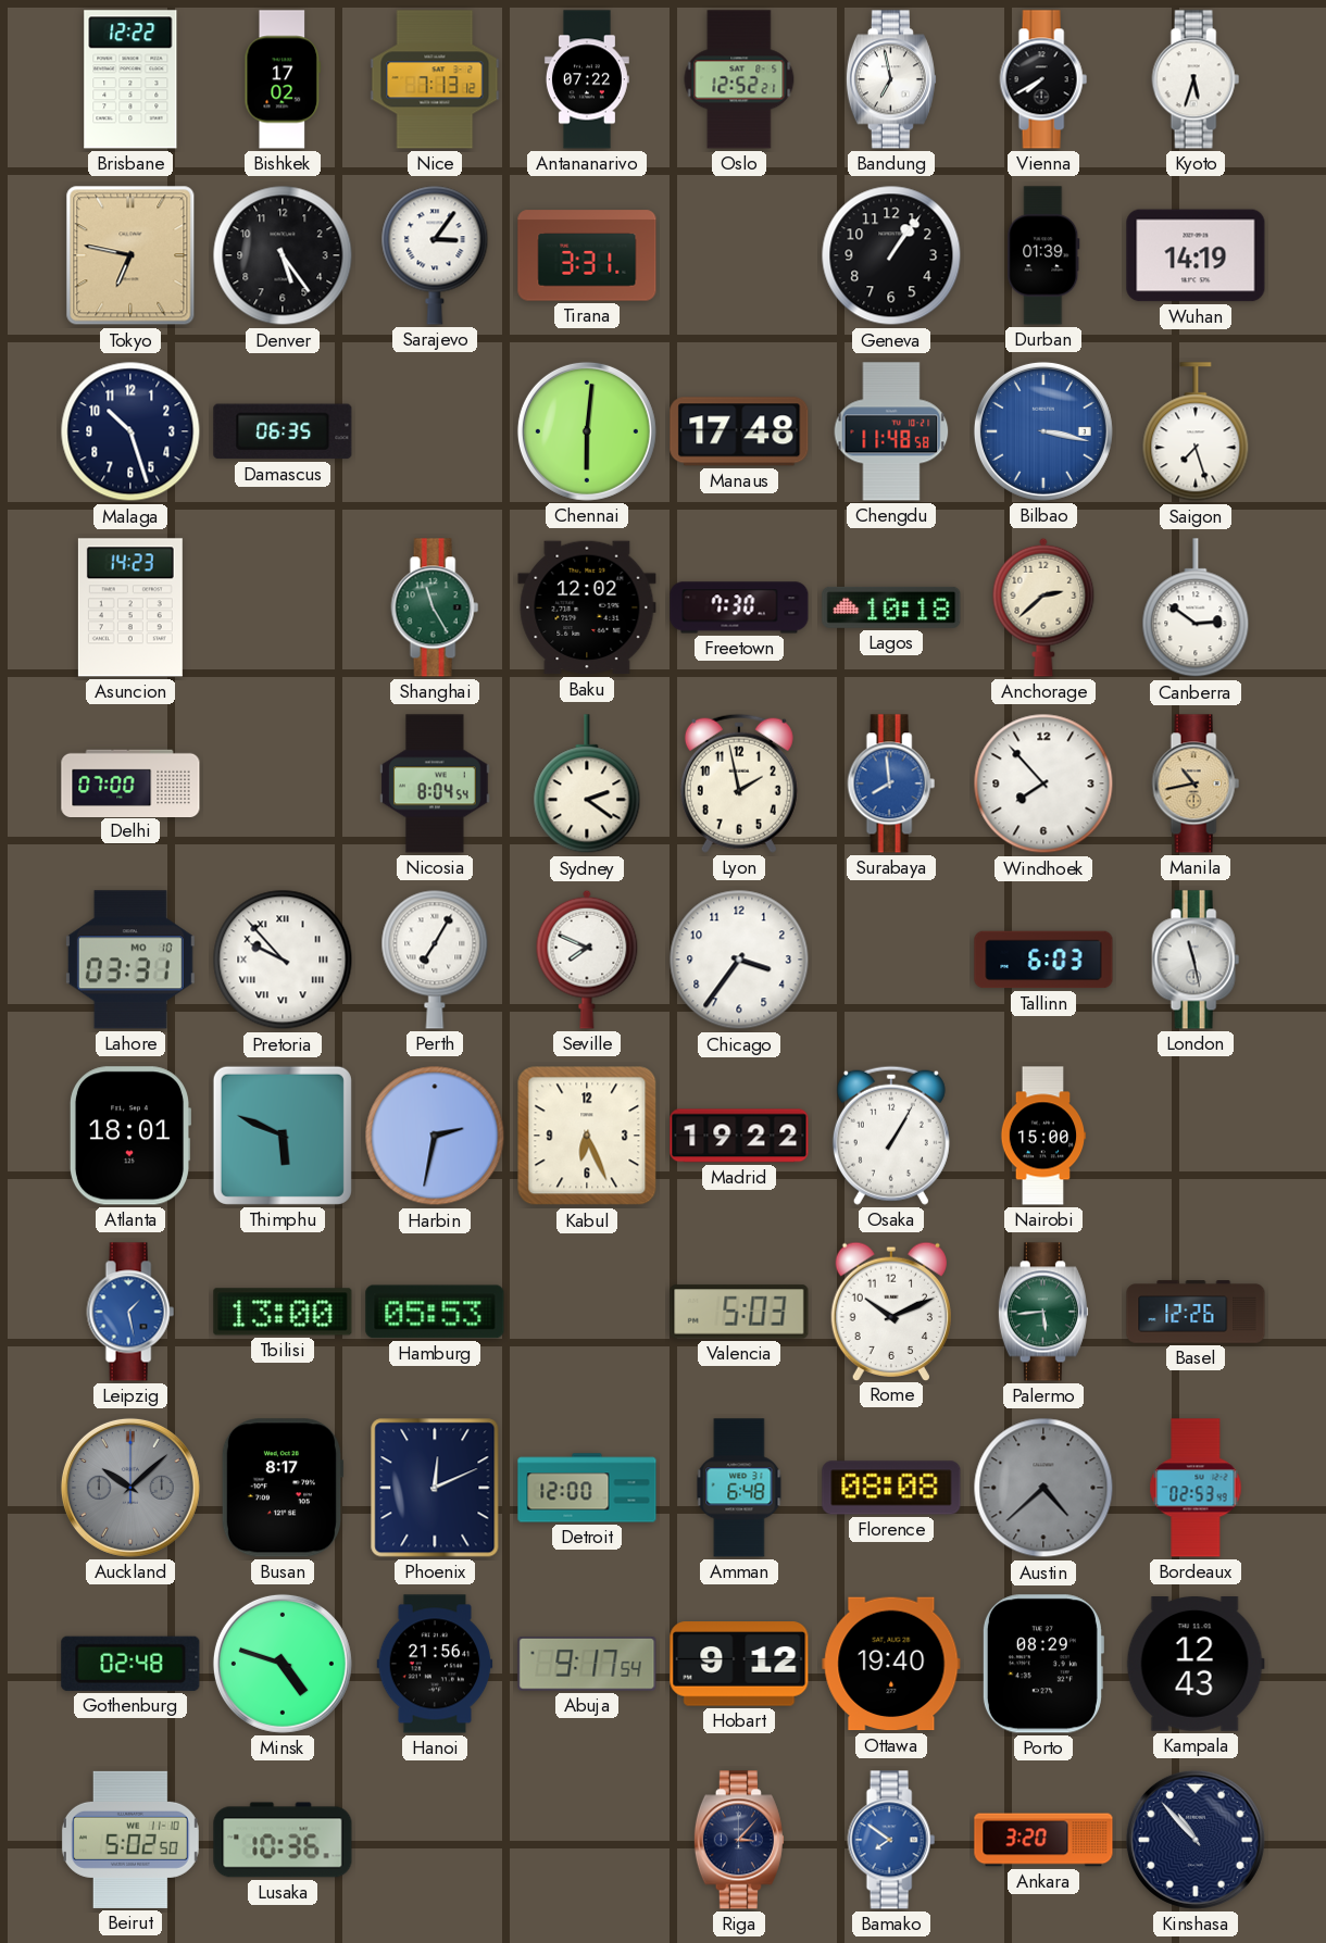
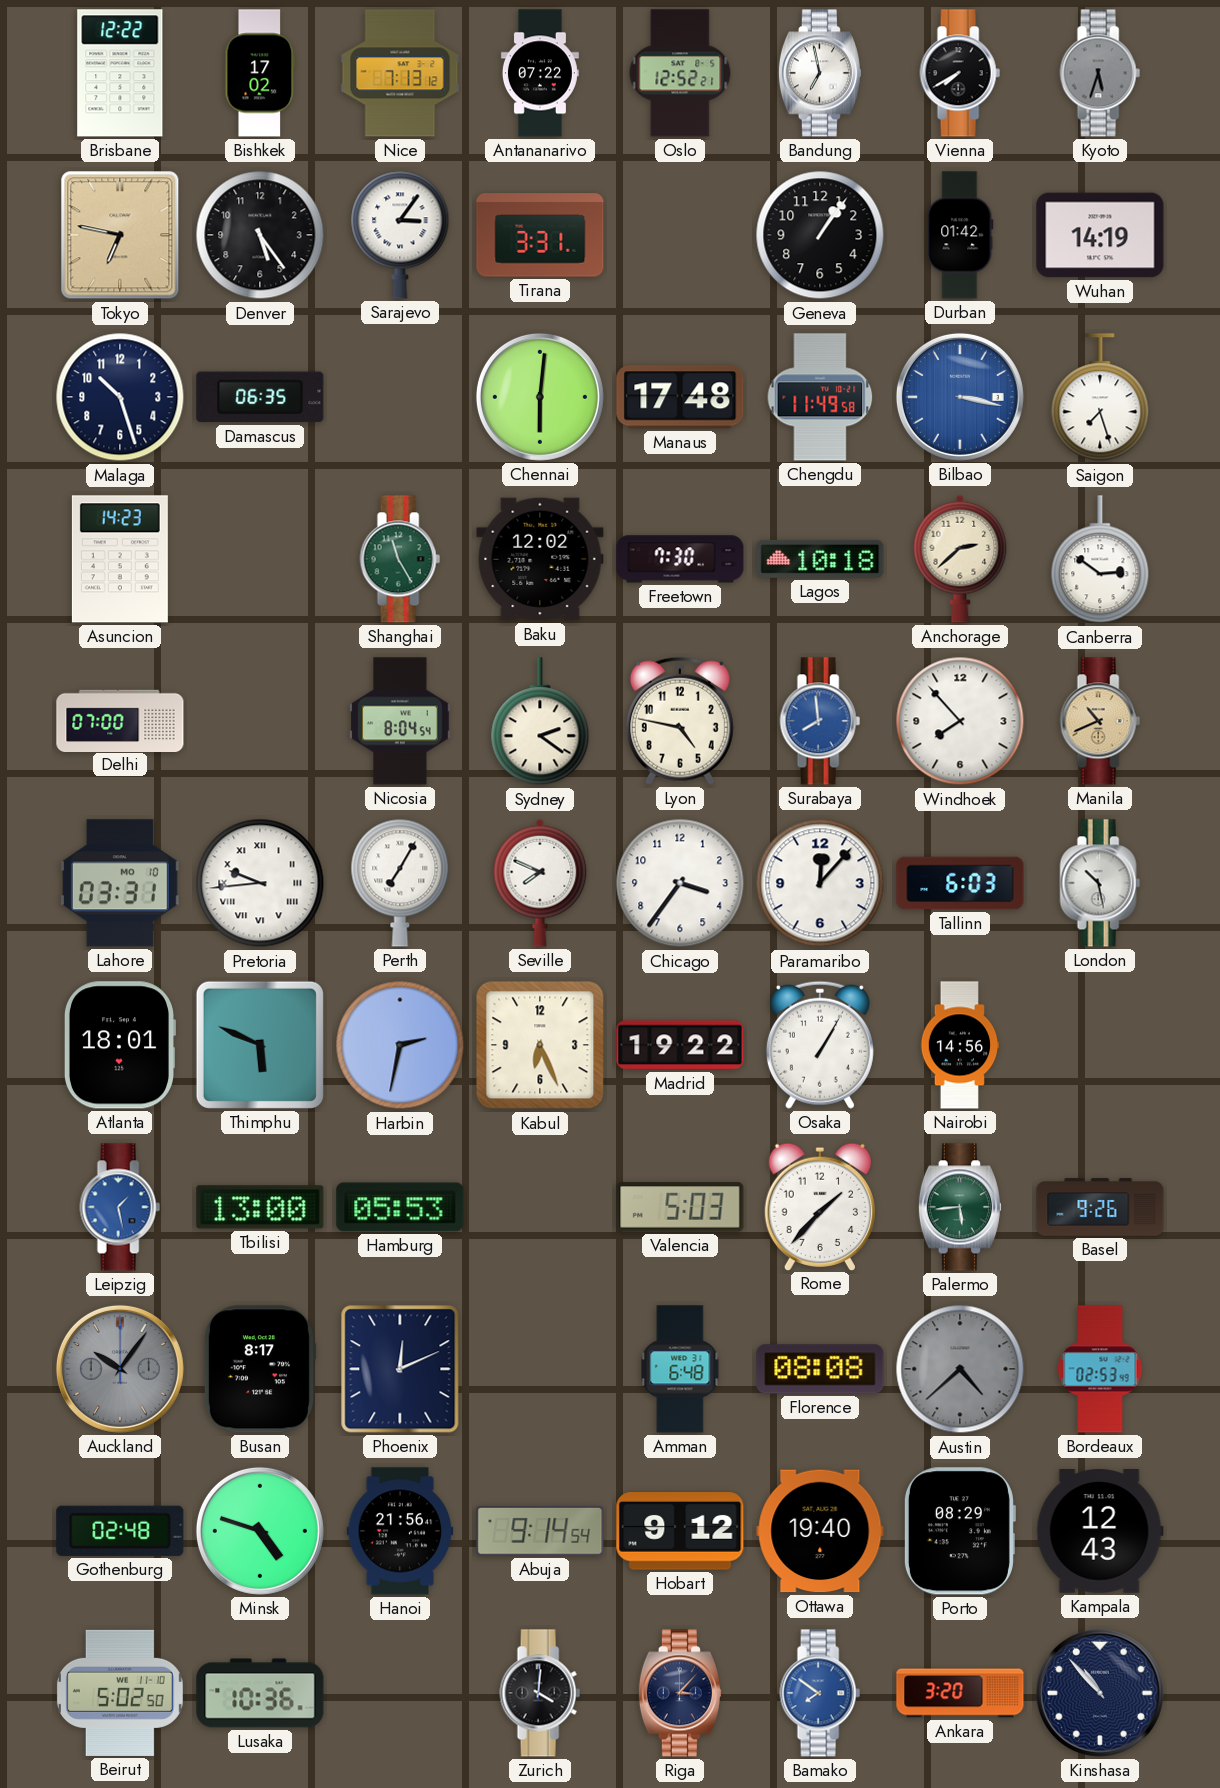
Kyoto dial: white -> grey
Durban: 01:39 -> 01:42
Chengdu: 11:48 -> 11:49
Lyon: 1:58 -> 4:47
Manila: 10:43 -> 10:41
Pretoria: 9:53 -> 9:44
Paramaribo: none -> 12:07
London: 11:28 -> 10:28
Nairobi: 15:00 -> 14:56
Rome: 10:11 -> 1:37
Basel: 12:26 -> 9:26
Auckland: 10:08 -> 10:06
Detroit: 12:00 -> none
Abuja: 9:17 -> 9:14
Zurich: none -> 4:01
